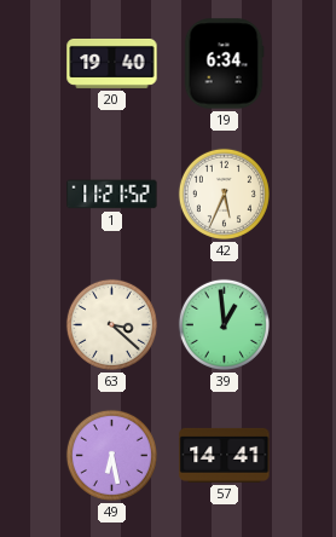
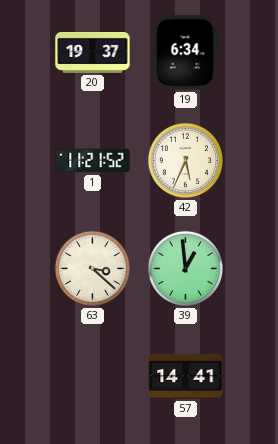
20: 19:40 -> 19:37
49: 6:28 -> none
